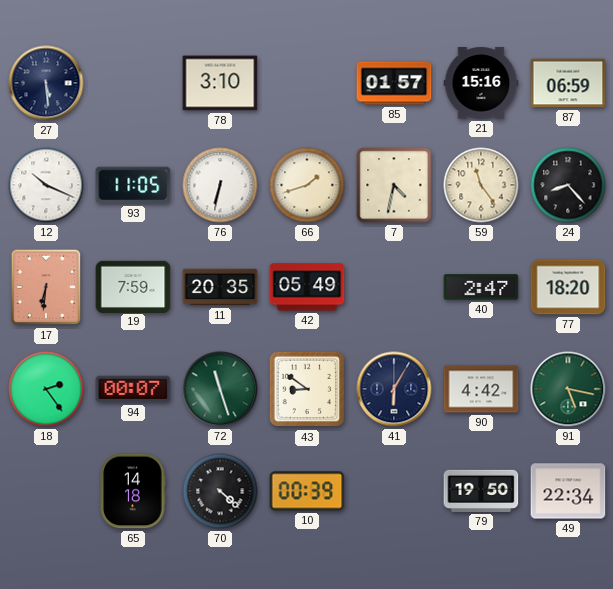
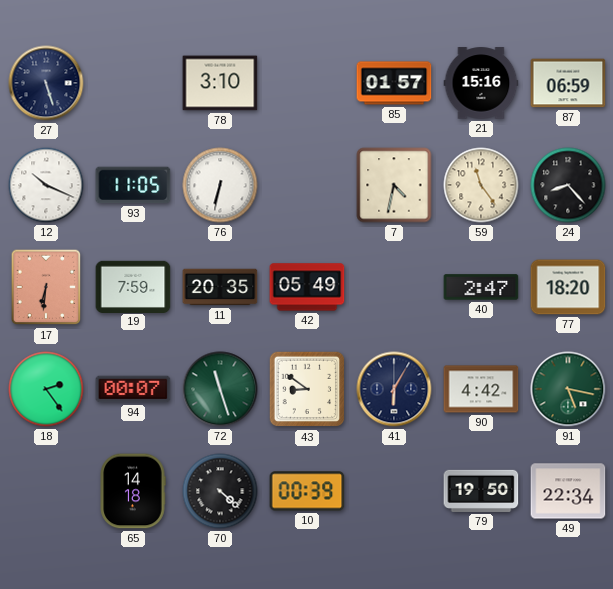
27: 5:29 -> 5:27
66: 1:42 -> none
